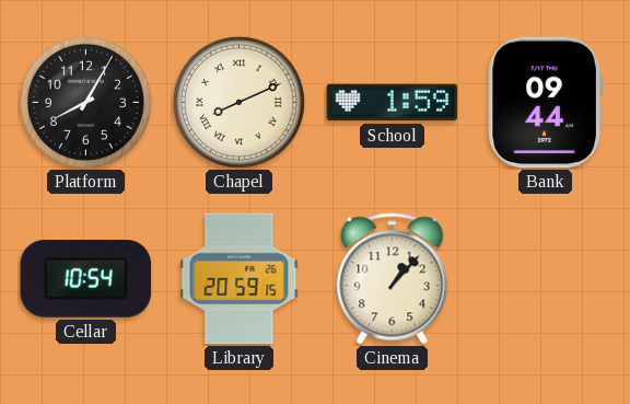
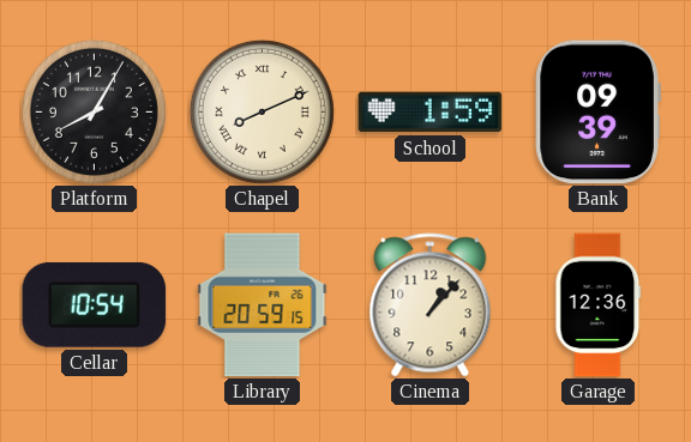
Bank: 09:44 -> 09:39
Garage: none -> 12:36
